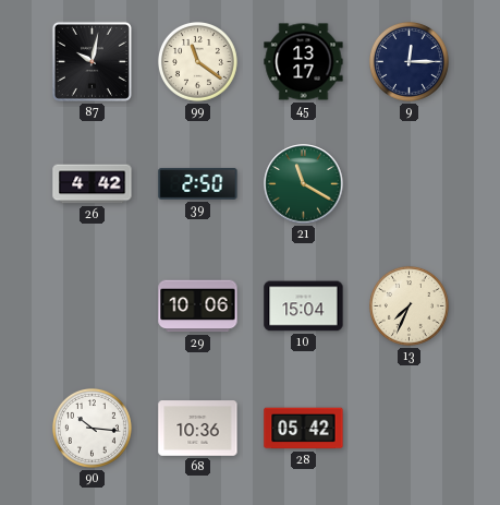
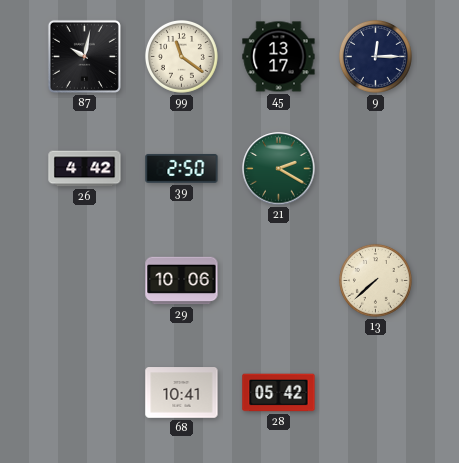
21: 11:20 -> 2:20
10: 15:04 -> none
13: 7:34 -> 7:38
90: 10:16 -> none
68: 10:36 -> 10:41
